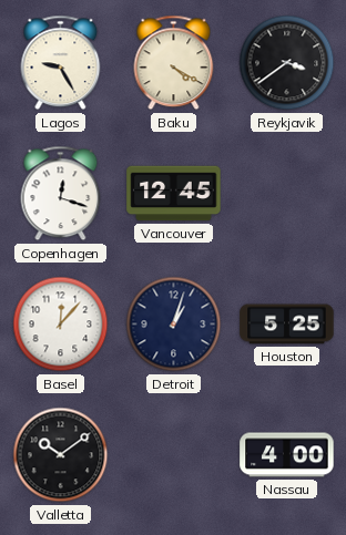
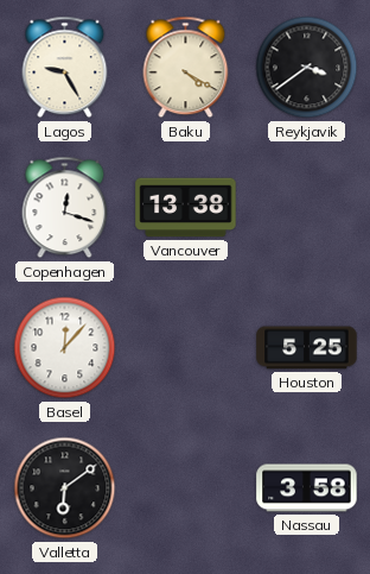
Vancouver: 12:45 -> 13:38
Detroit: 1:03 -> none
Valletta: 10:09 -> 6:09
Nassau: 4:00 -> 3:58
